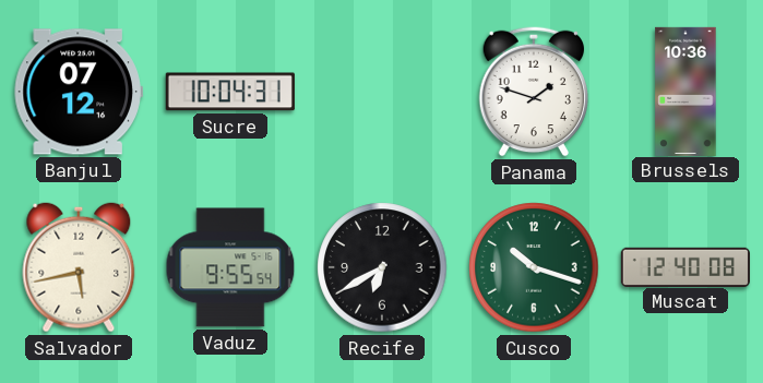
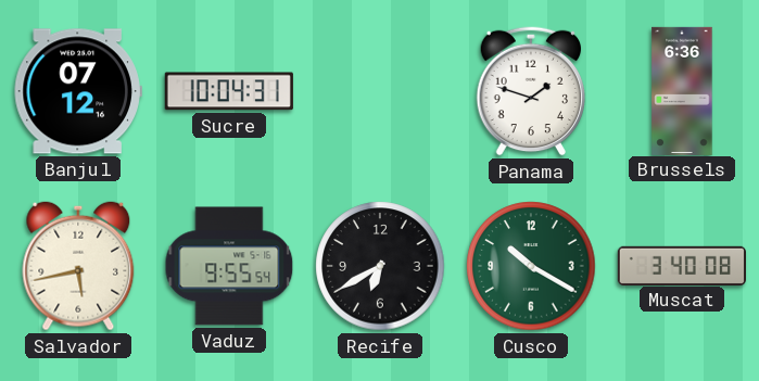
Brussels: 10:36 -> 6:36
Cusco: 10:18 -> 10:20
Muscat: 12:40 -> 3:40
